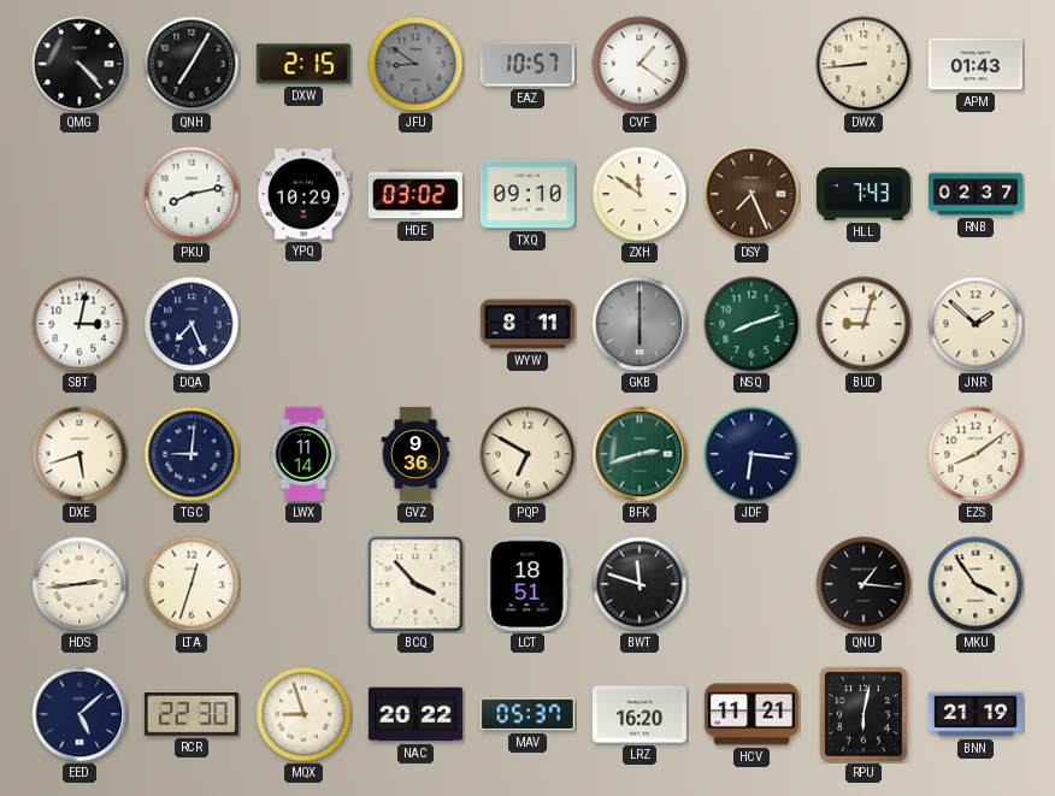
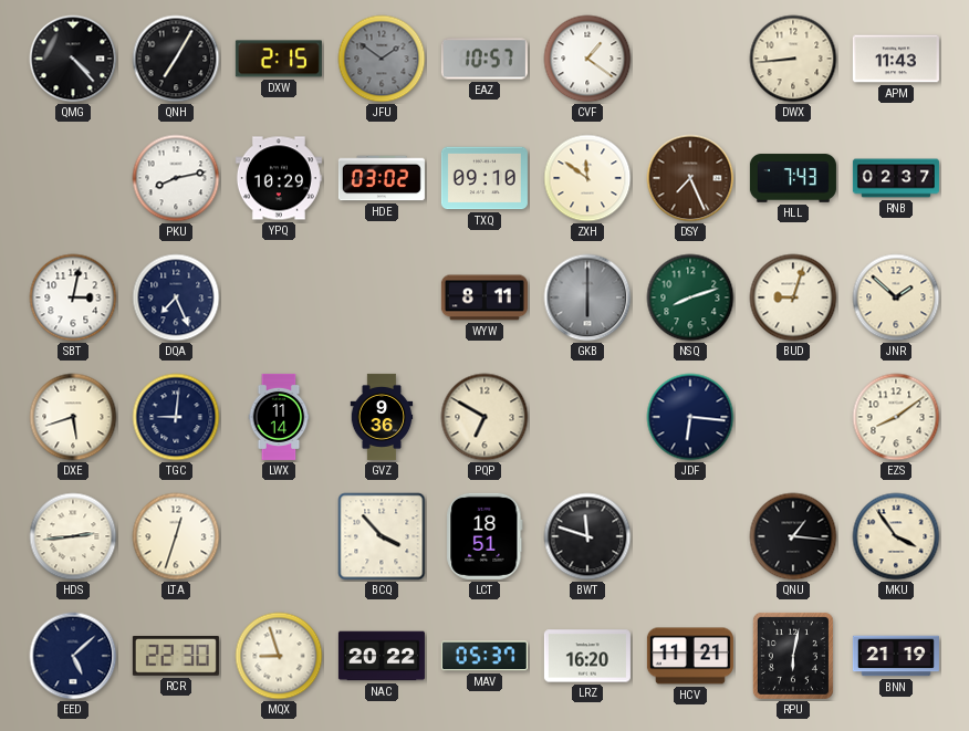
JFU: 8:51 -> 1:51
APM: 01:43 -> 11:43
BFK: 2:42 -> none
